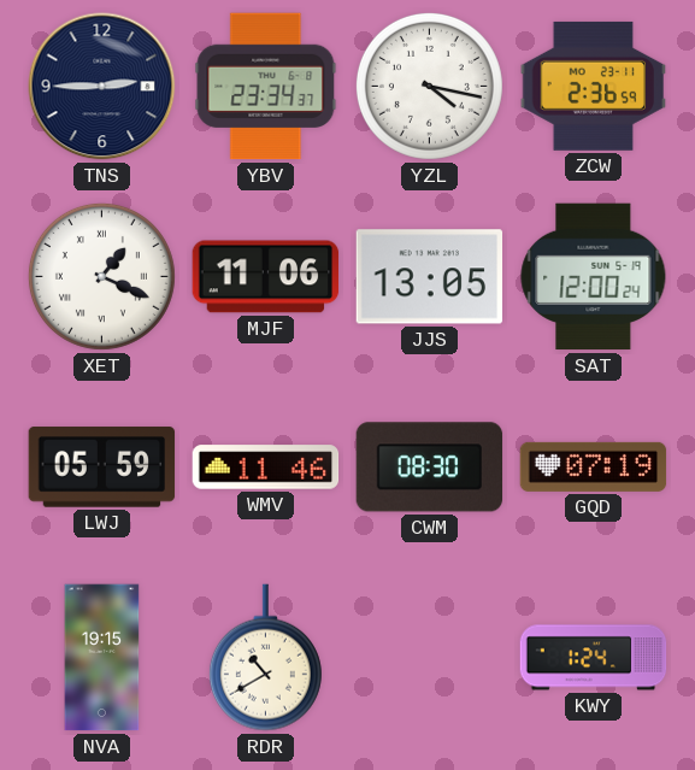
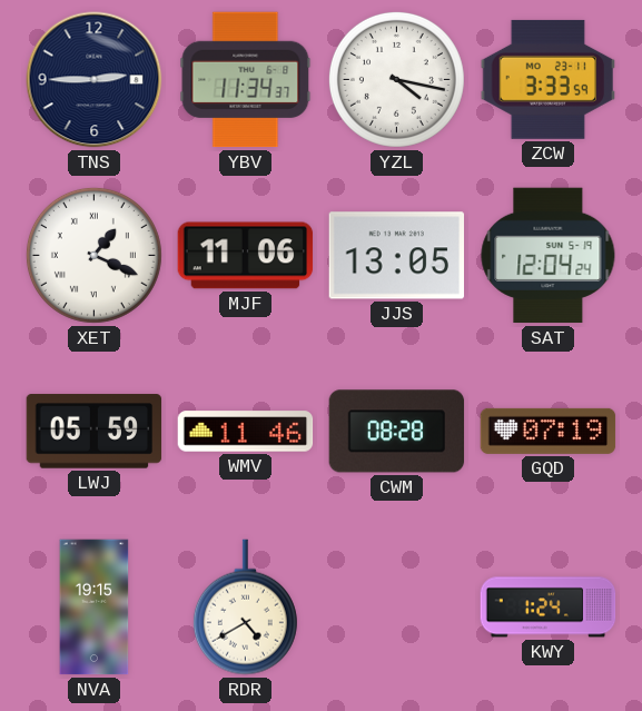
YBV: 23:34 -> 11:34
ZCW: 2:36 -> 3:33
SAT: 12:00 -> 12:04
CWM: 08:30 -> 08:28
RDR: 10:40 -> 4:40
